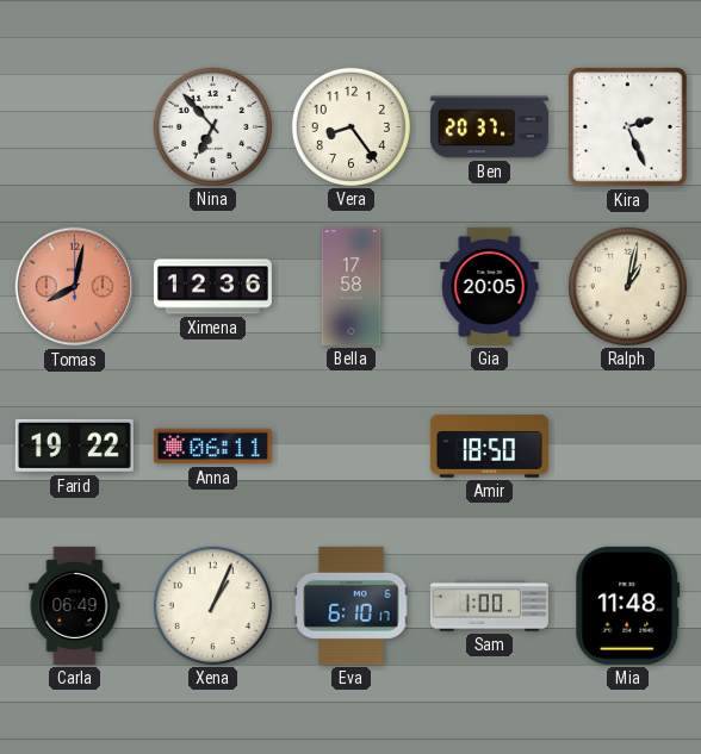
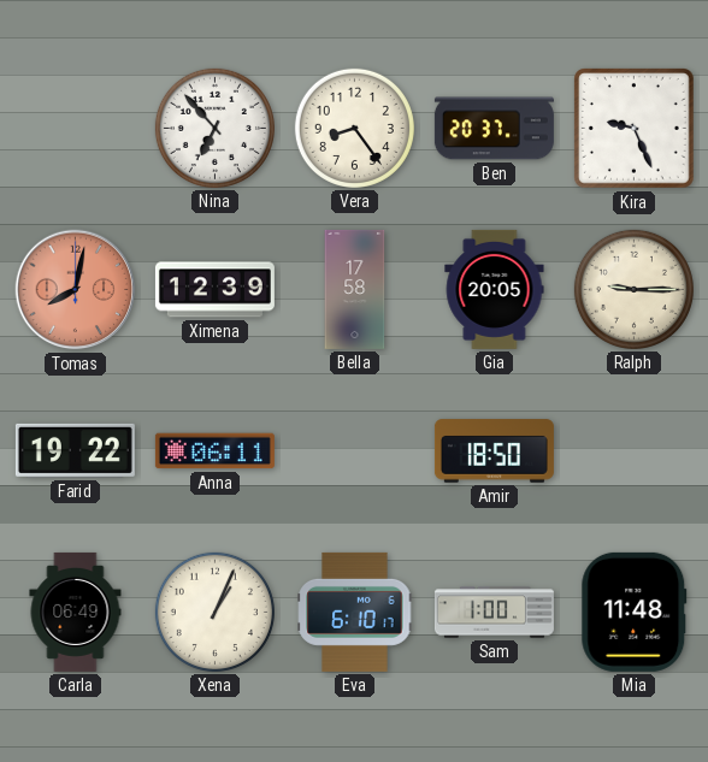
Kira: 2:26 -> 9:26
Ximena: 12:36 -> 12:39
Ralph: 1:02 -> 9:15
